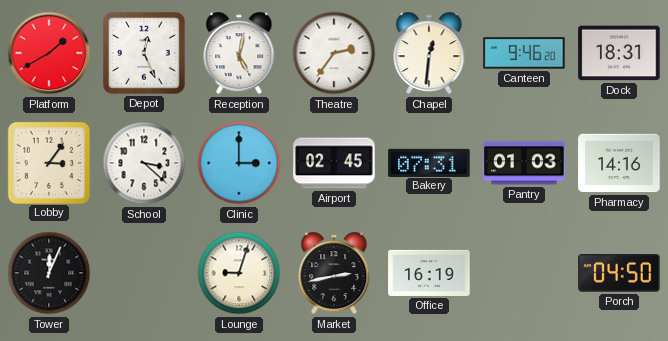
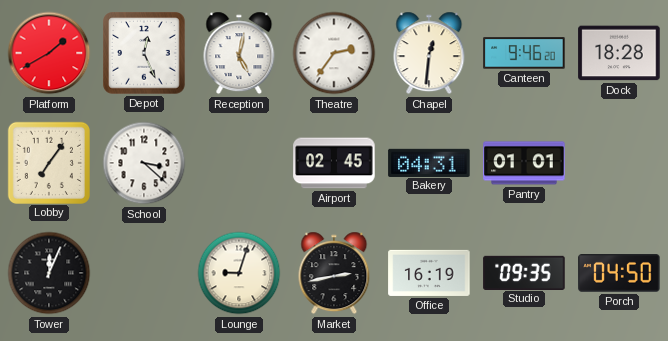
Dock: 18:31 -> 18:28
Lobby: 3:06 -> 7:06
Clinic: 3:00 -> none
Bakery: 07:31 -> 04:31
Pantry: 01:03 -> 01:01
Pharmacy: 14:16 -> none
Studio: none -> 09:35
